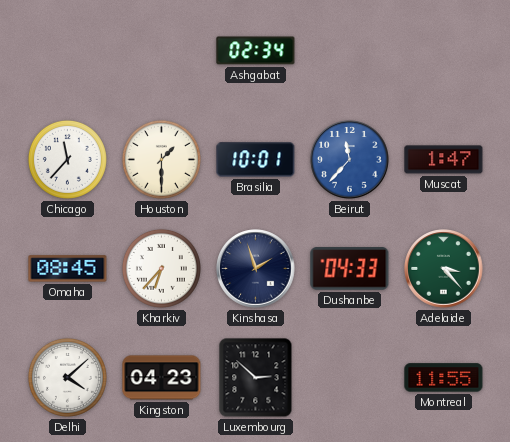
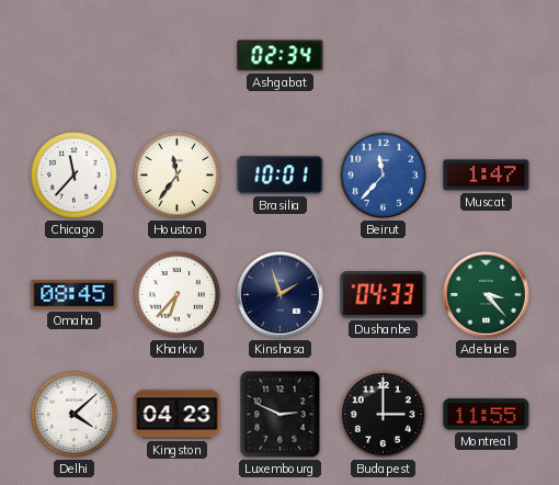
Houston: 1:30 -> 11:36
Luxembourg: 2:52 -> 2:49
Budapest: none -> 3:00
